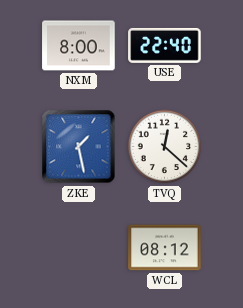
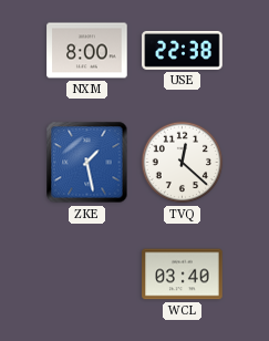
USE: 22:40 -> 22:38
WCL: 08:12 -> 03:40
